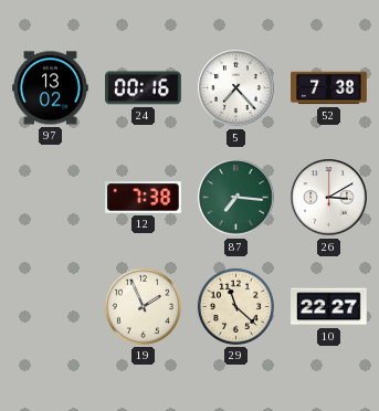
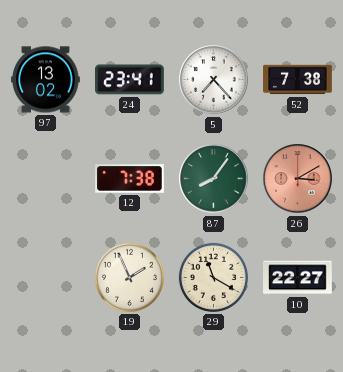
24: 00:16 -> 23:41
87: 7:16 -> 8:06
26 dial: white -> salmon
29: 11:22 -> 11:20
